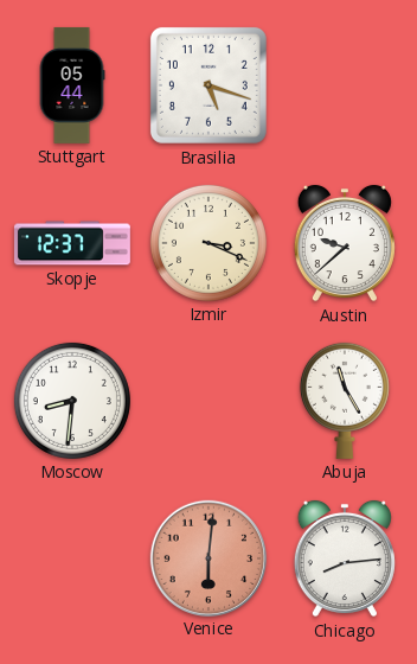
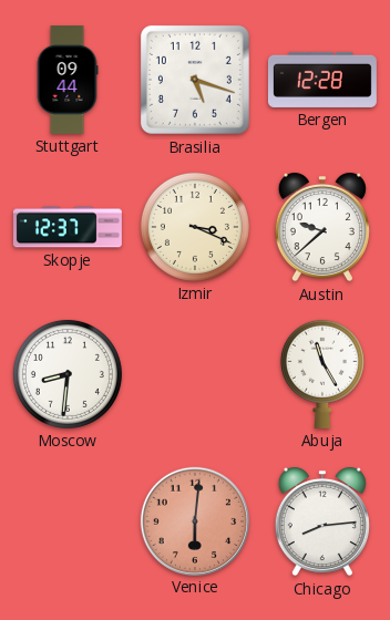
Stuttgart: 05:44 -> 09:44
Bergen: none -> 12:28
